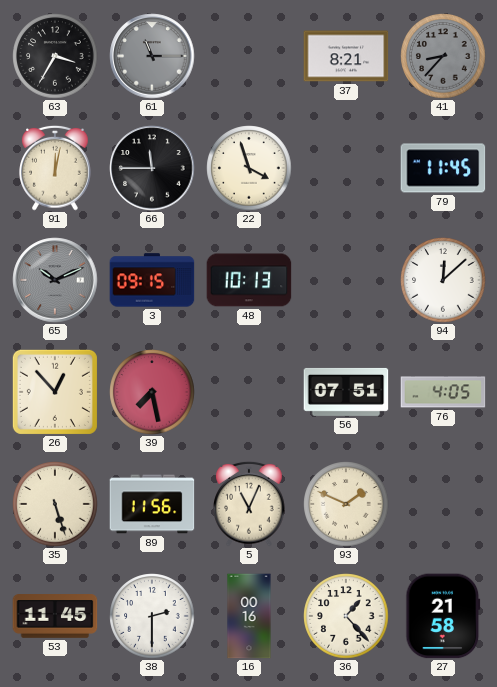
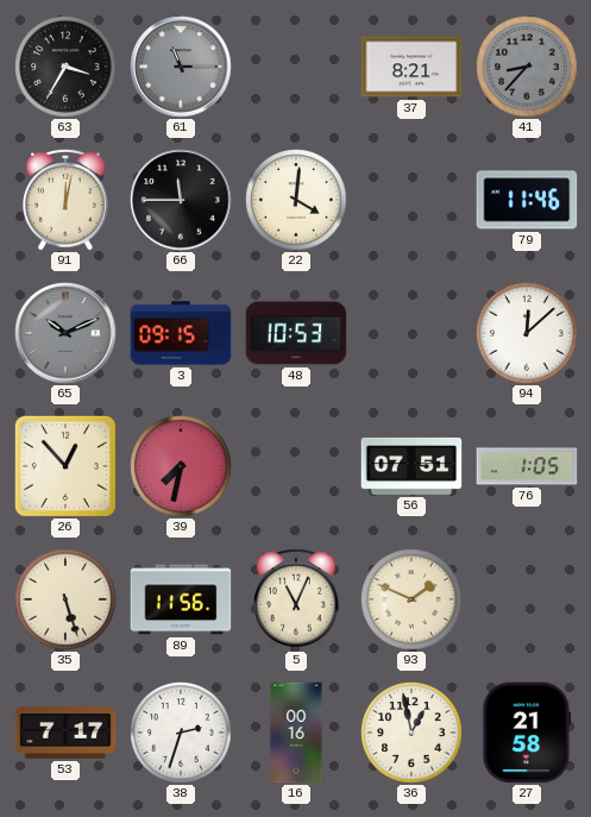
22: 3:57 -> 4:01
79: 11:45 -> 11:46
48: 10:13 -> 10:53
39: 7:28 -> 7:32
76: 4:05 -> 1:05
53: 11:45 -> 7:17
38: 2:30 -> 2:33
36: 1:23 -> 12:58
